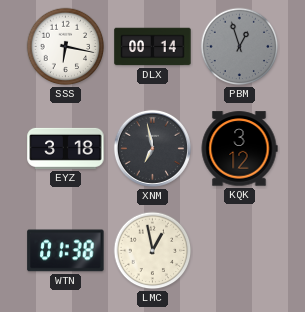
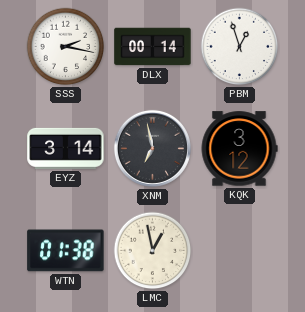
SSS: 6:17 -> 2:17
PBM dial: grey -> white
EYZ: 3:18 -> 3:14
